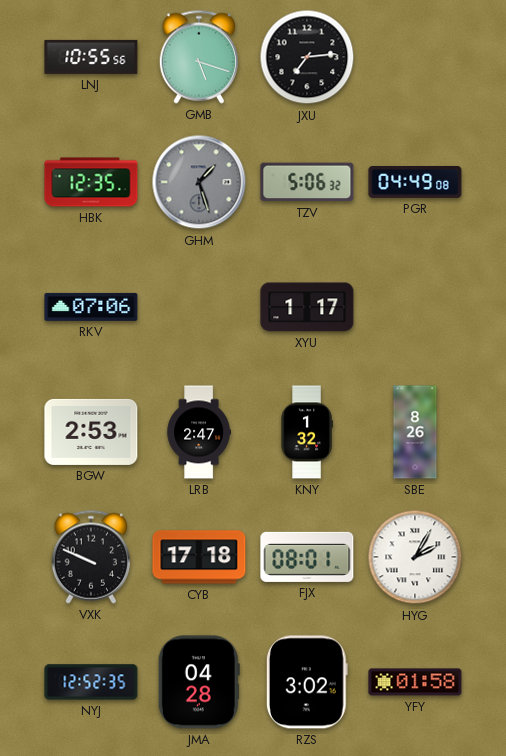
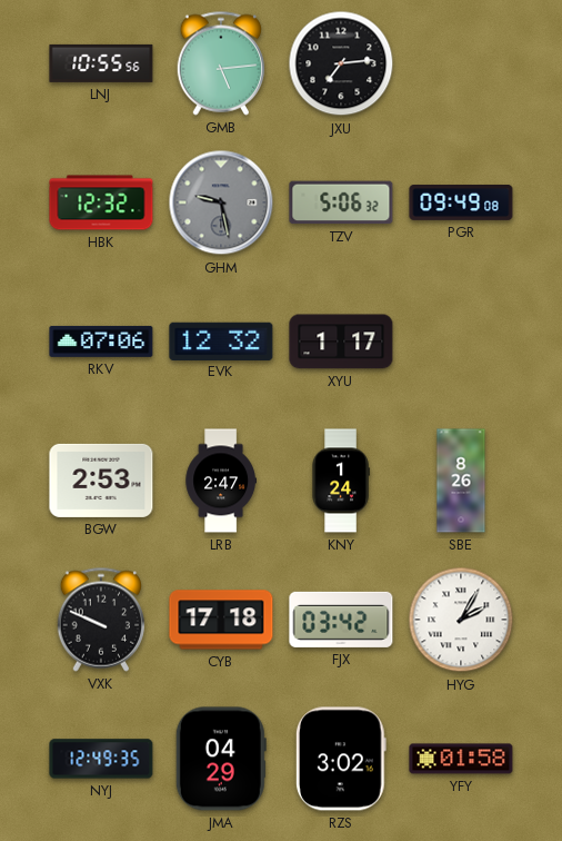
GMB: 5:18 -> 5:14
HBK: 12:35 -> 12:32
GHM: 1:27 -> 9:28
PGR: 04:49 -> 09:49
EVK: none -> 12:32
KNY: 1:32 -> 1:24
FJX: 08:01 -> 03:42
NYJ: 12:52 -> 12:49
JMA: 04:28 -> 04:29
